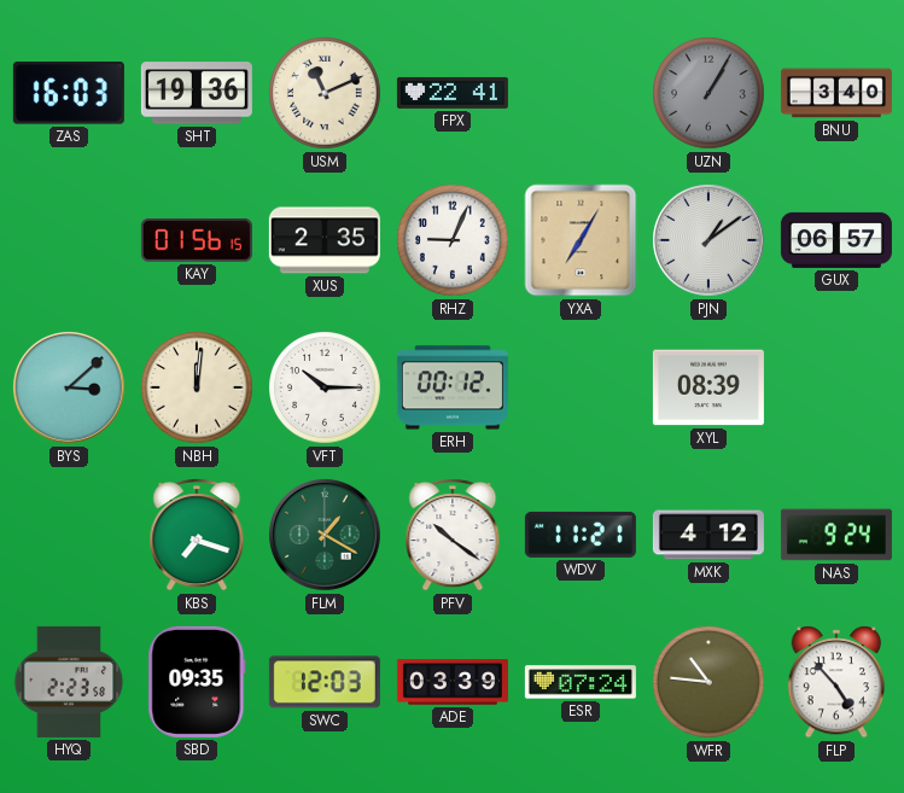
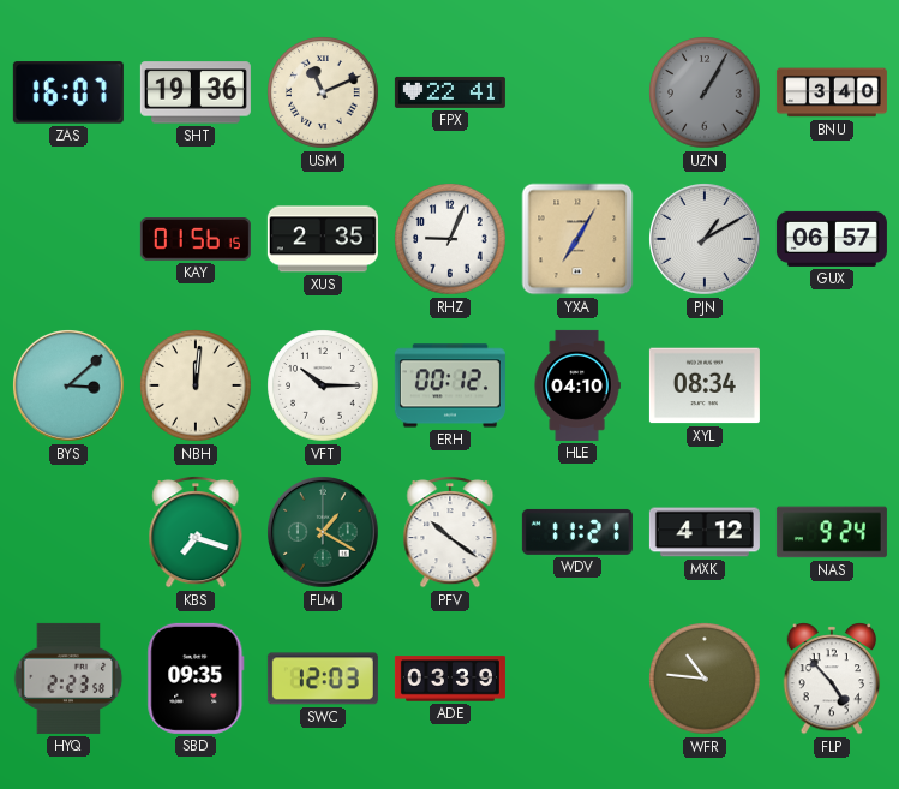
ZAS: 16:03 -> 16:07
PJN: 1:09 -> 1:10
HLE: none -> 04:10
XYL: 08:39 -> 08:34
ESR: 07:24 -> none
